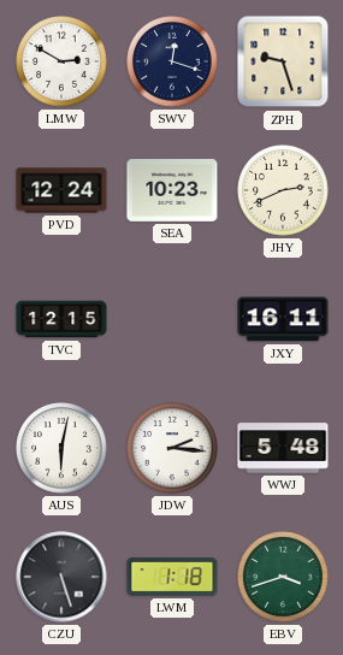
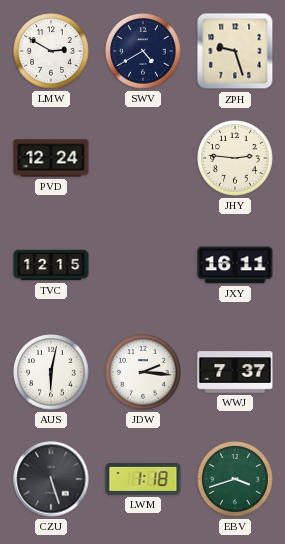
SWV: 12:18 -> 4:40
SEA: 10:23 -> none
JHY: 2:41 -> 2:46
WWJ: 5:48 -> 7:37
